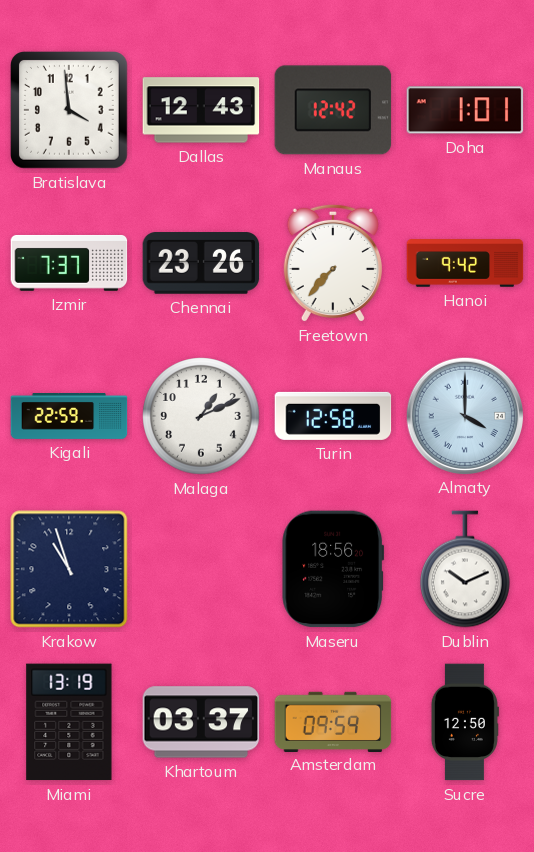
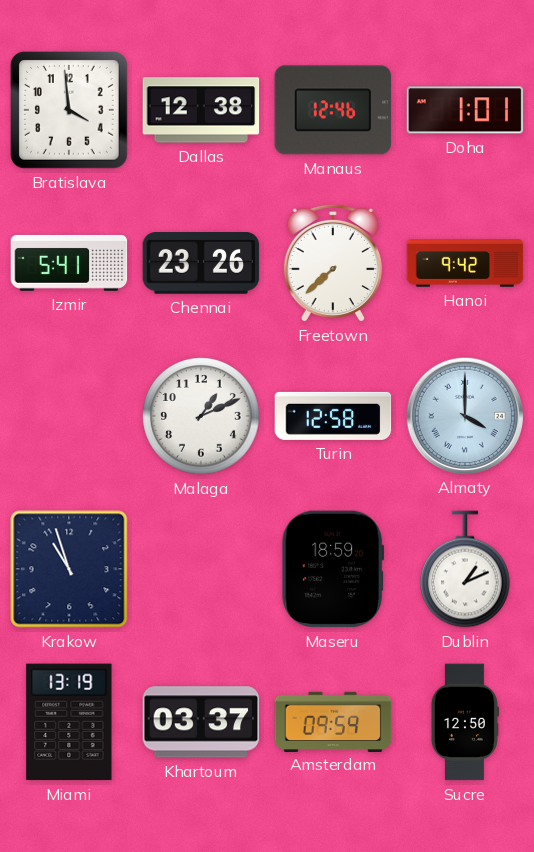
Dallas: 12:43 -> 12:38
Manaus: 12:42 -> 12:46
Izmir: 7:37 -> 5:41
Freetown: 7:37 -> 7:38
Kigali: 22:59 -> none
Maseru: 18:56 -> 18:59
Dublin: 10:11 -> 1:11
